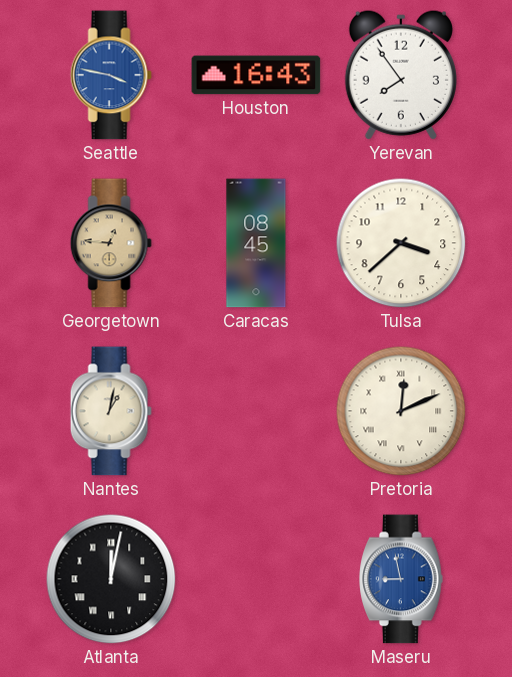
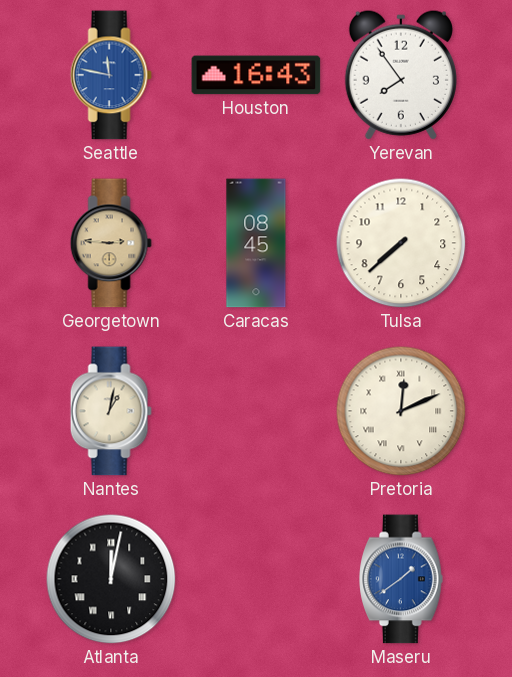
Seattle: 3:47 -> 11:47
Georgetown: 12:46 -> 2:46
Tulsa: 3:38 -> 7:38
Maseru: 8:58 -> 1:39
